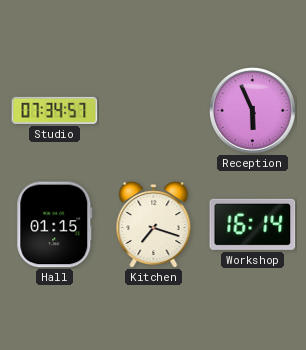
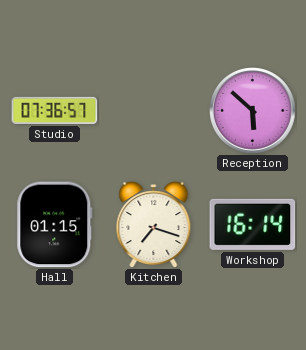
Studio: 07:34 -> 07:36
Reception: 5:56 -> 5:52
